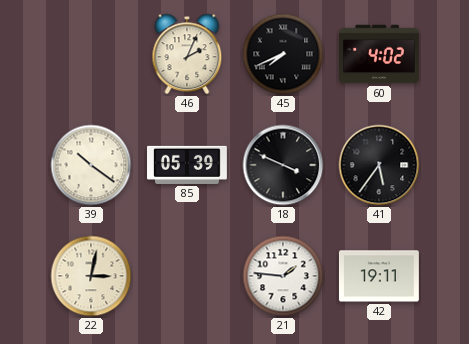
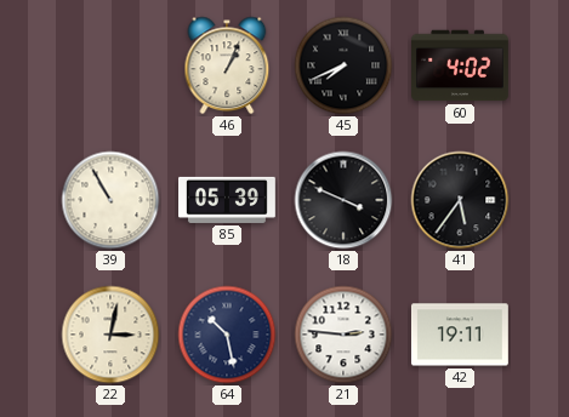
46: 2:04 -> 1:04
39: 10:21 -> 10:55
64: none -> 10:28
21: 1:46 -> 2:46
